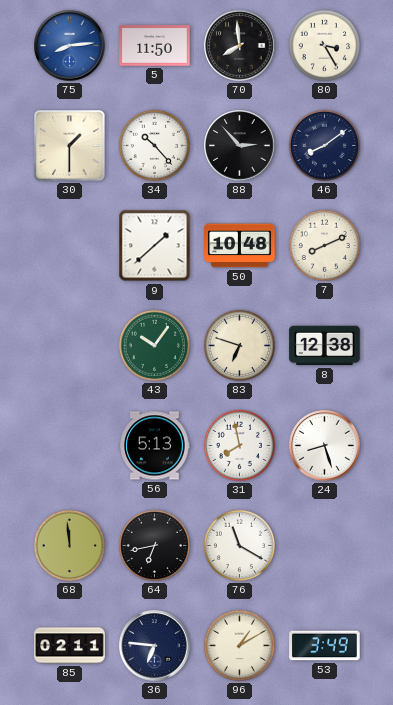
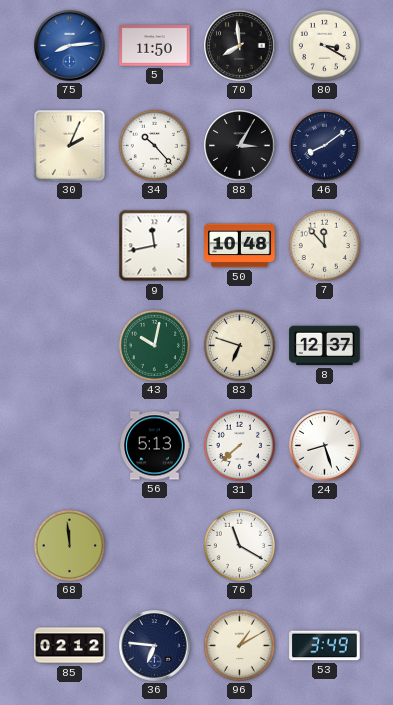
80: 3:25 -> 3:20
30: 1:30 -> 2:04
88: 2:53 -> 3:05
9: 1:38 -> 11:43
7: 8:11 -> 11:53
43: 10:06 -> 10:02
8: 12:38 -> 12:37
31: 7:58 -> 7:38
64: 6:43 -> none
85: 02:11 -> 02:12
